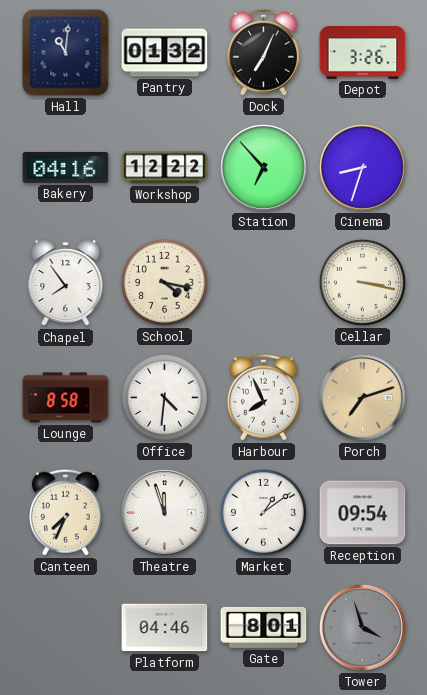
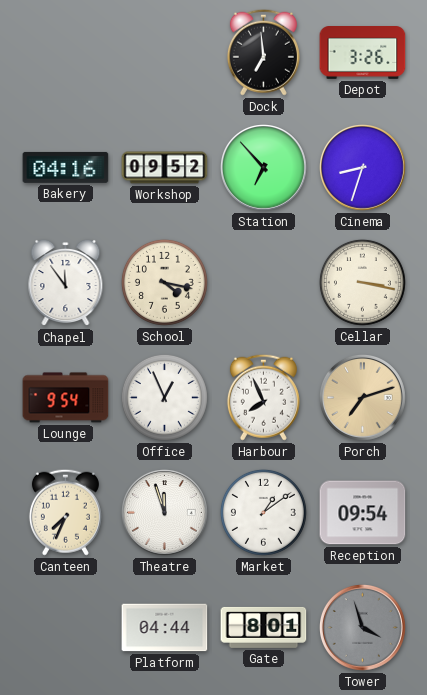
Hall: 11:01 -> none
Pantry: 01:32 -> none
Dock: 7:04 -> 6:59
Workshop: 12:22 -> 09:52
Chapel: 7:54 -> 11:54
Lounge: 8:58 -> 9:54
Office: 4:31 -> 12:56
Platform: 04:46 -> 04:44
